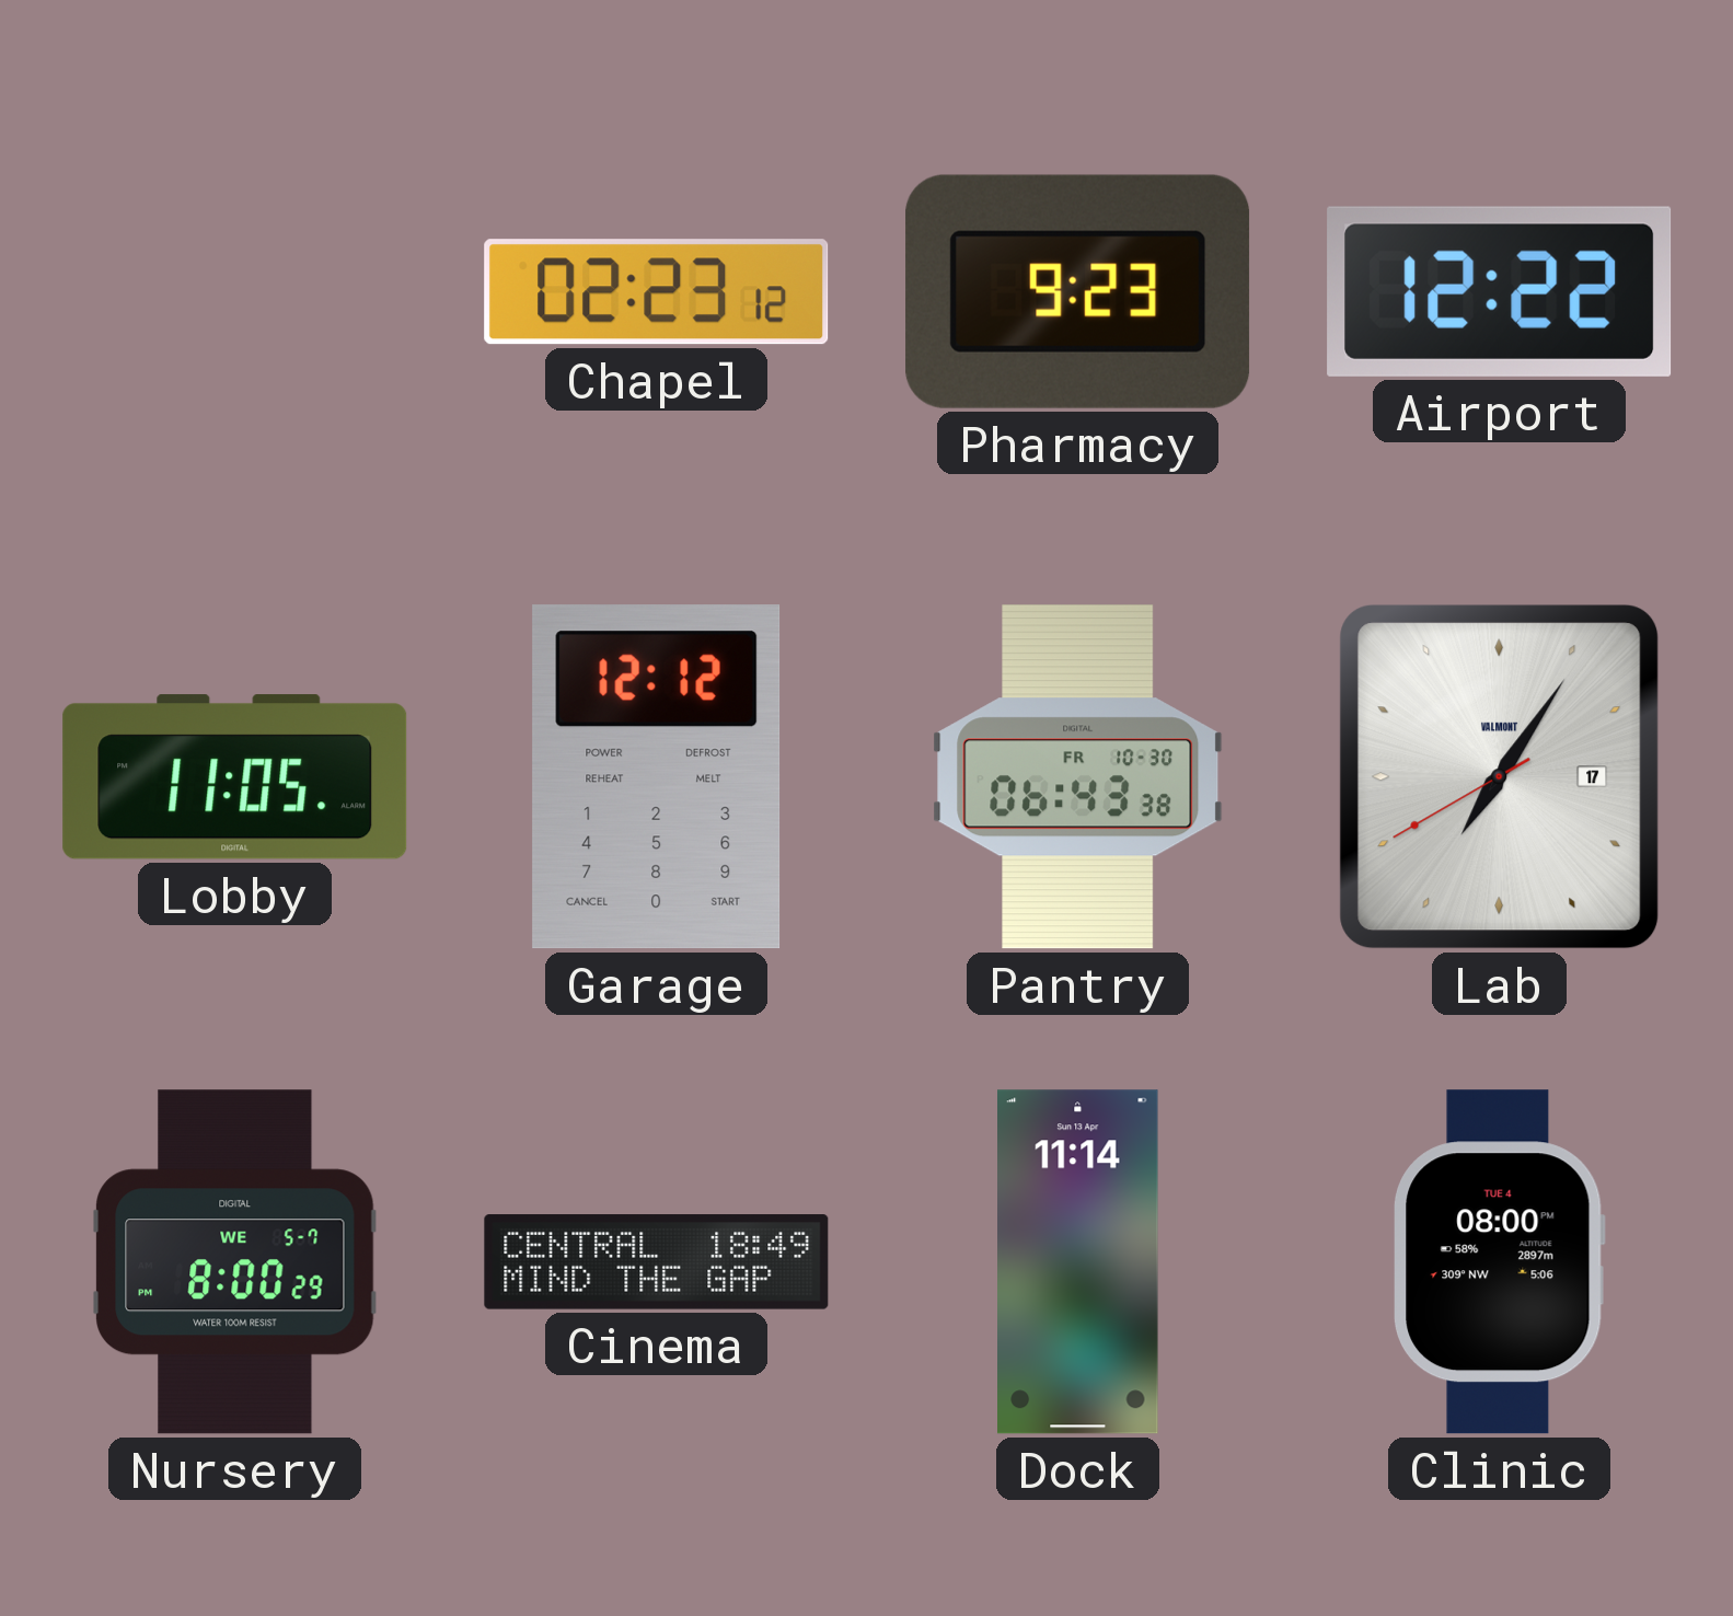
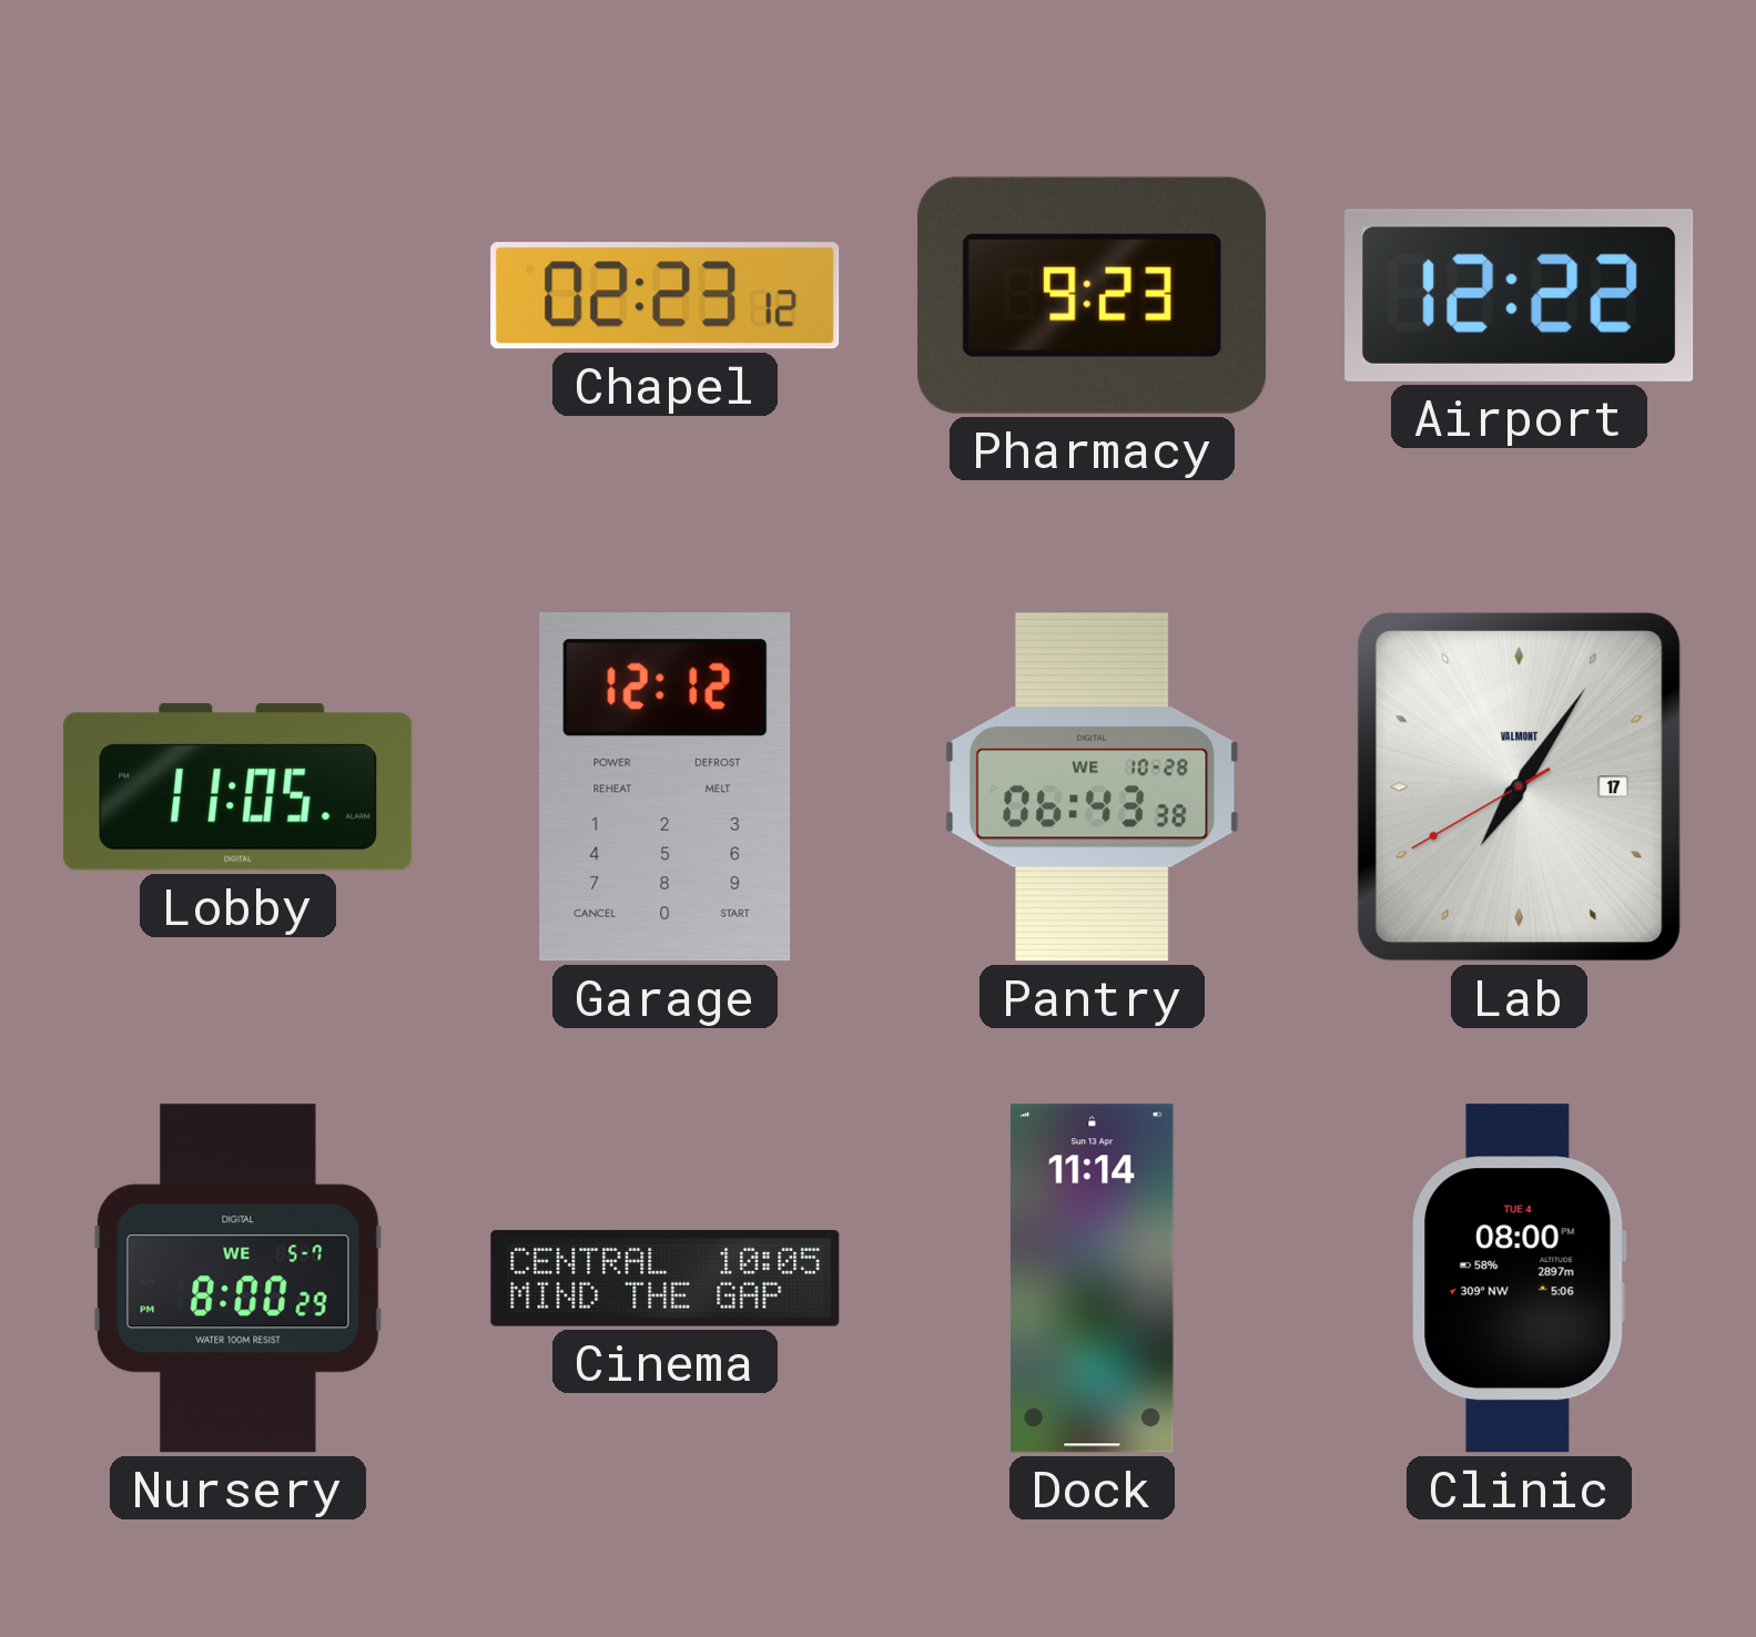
Pantry date: FR 10-30 -> WE 10-28
Cinema: 18:49 -> 10:05
